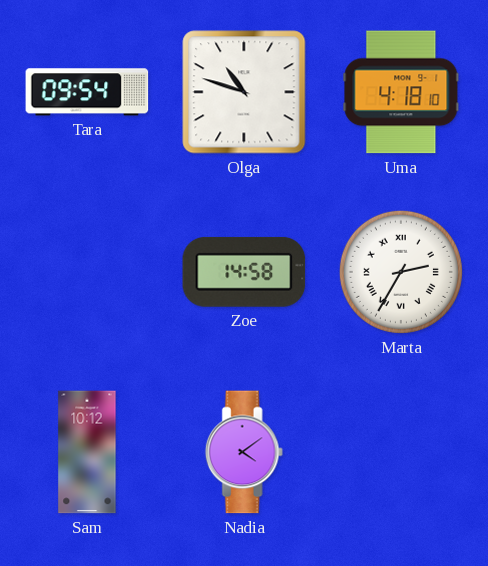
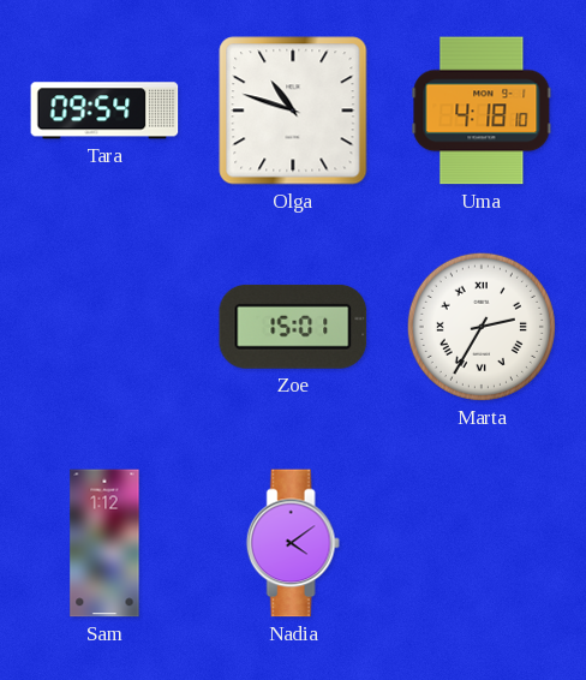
Zoe: 14:58 -> 15:01
Sam: 10:12 -> 1:12
